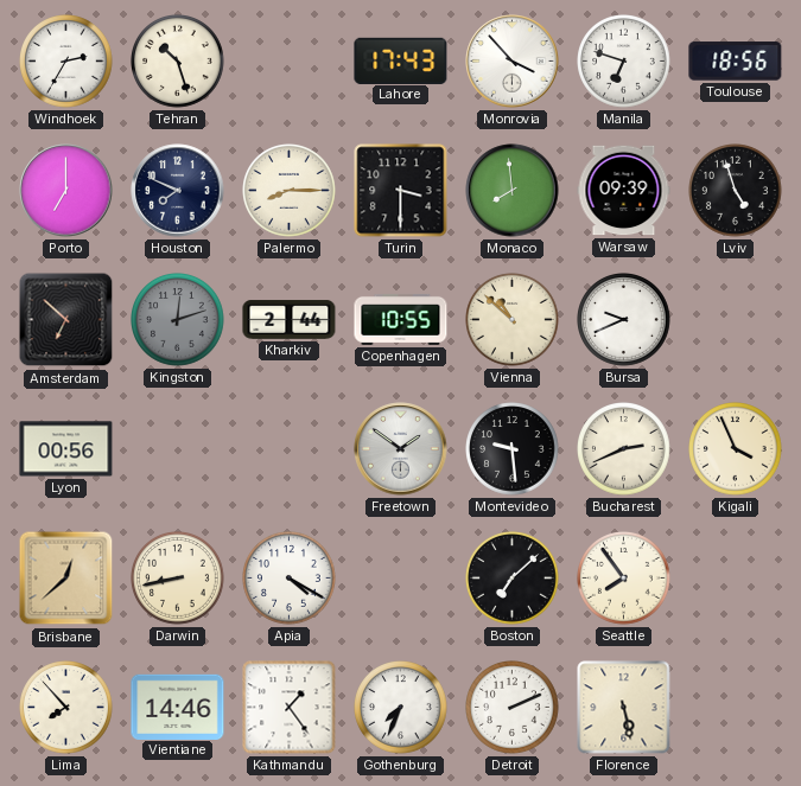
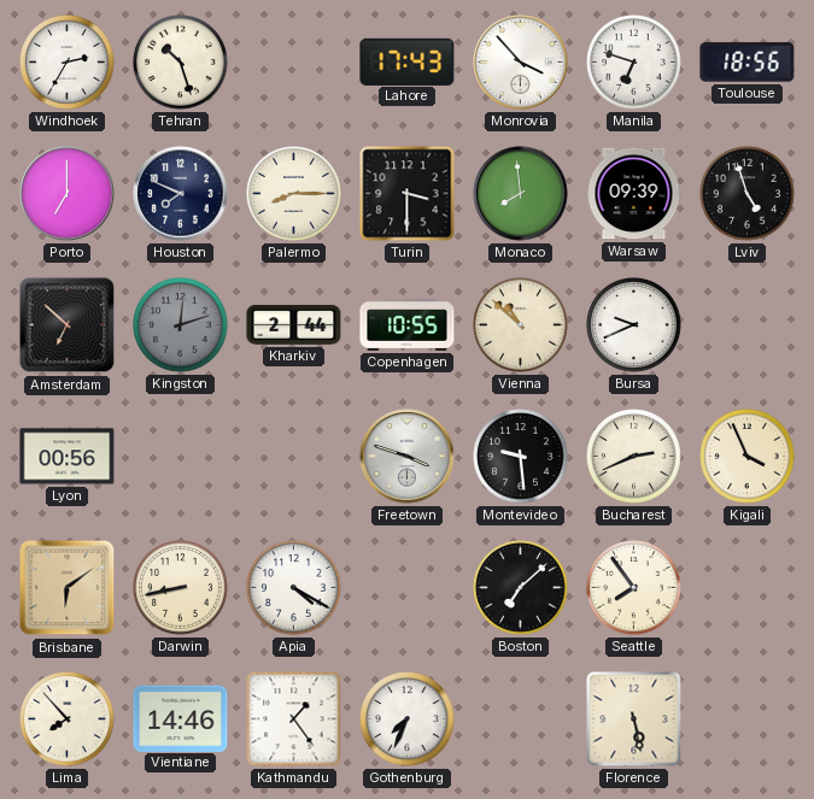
Freetown: 1:51 -> 3:48
Brisbane: 12:38 -> 6:09
Detroit: 2:11 -> none
